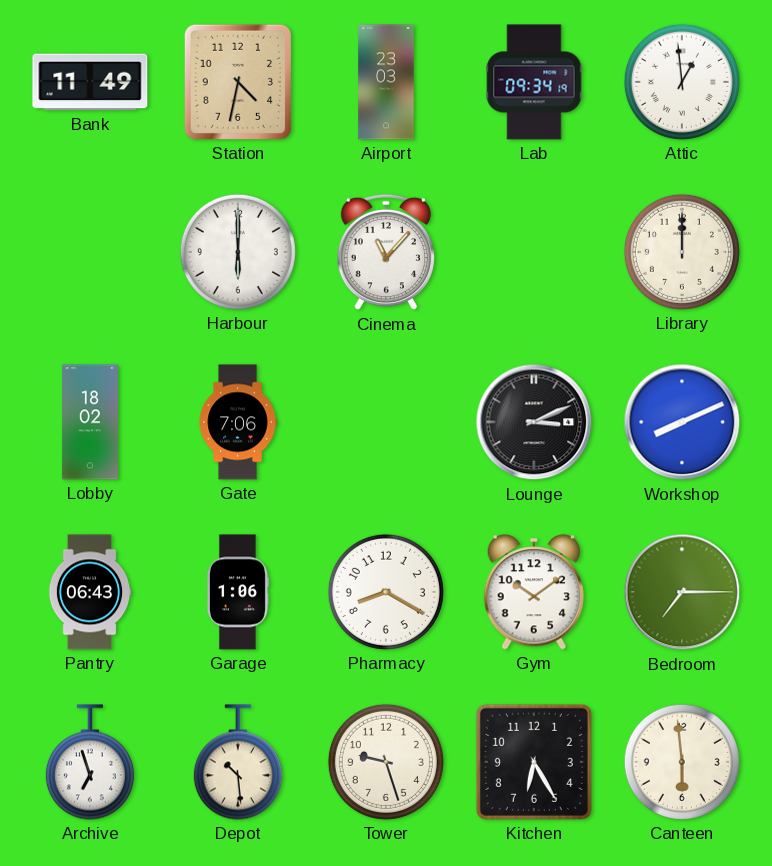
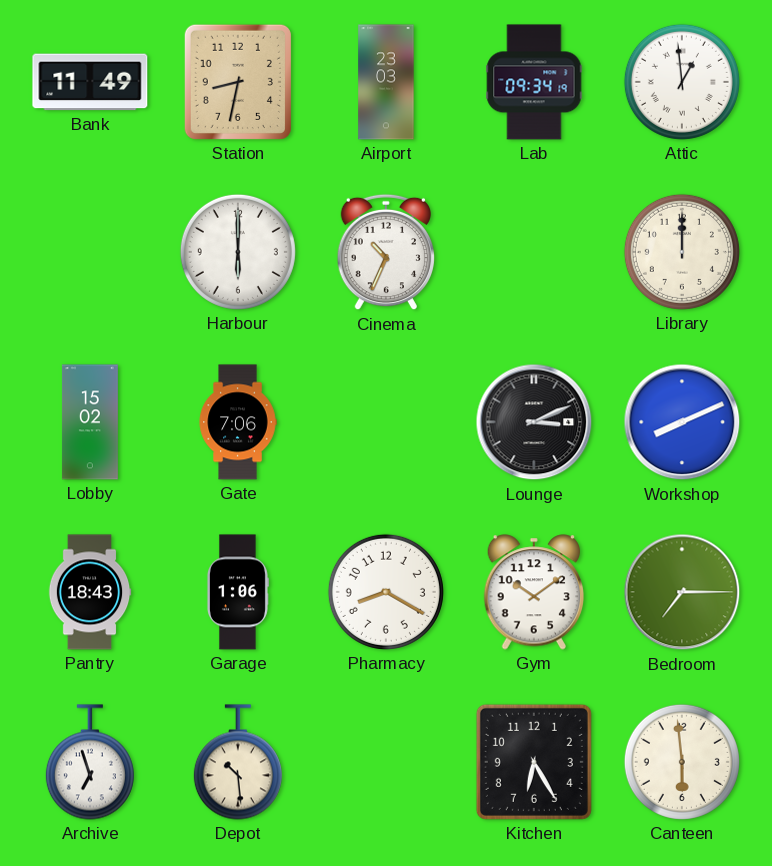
Station: 4:32 -> 8:32
Cinema: 11:07 -> 10:34
Lobby: 18:02 -> 15:02
Pantry: 06:43 -> 18:43
Tower: 9:27 -> none
